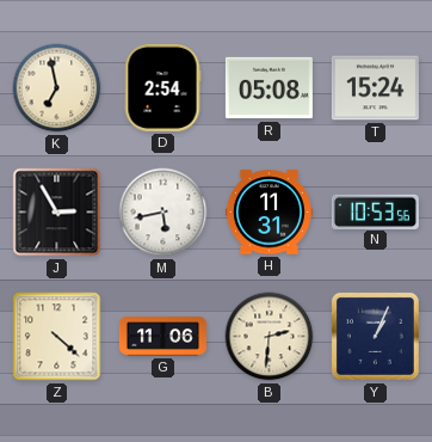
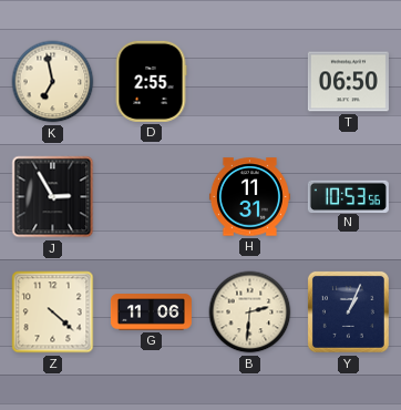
D: 2:54 -> 2:55
R: 05:08 -> none
T: 15:24 -> 06:50
M: 5:43 -> none
